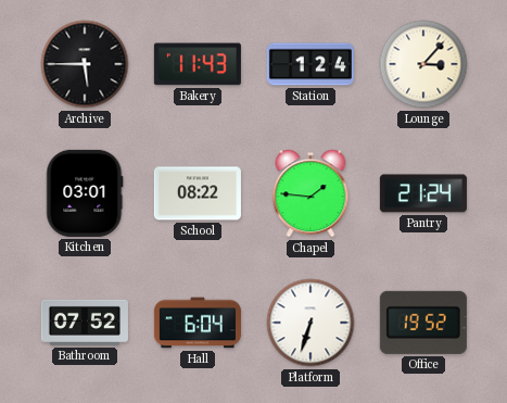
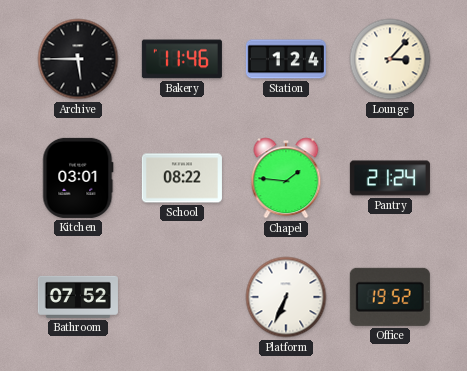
Bakery: 11:43 -> 11:46
Hall: 6:04 -> none
Platform: 6:33 -> 6:34
